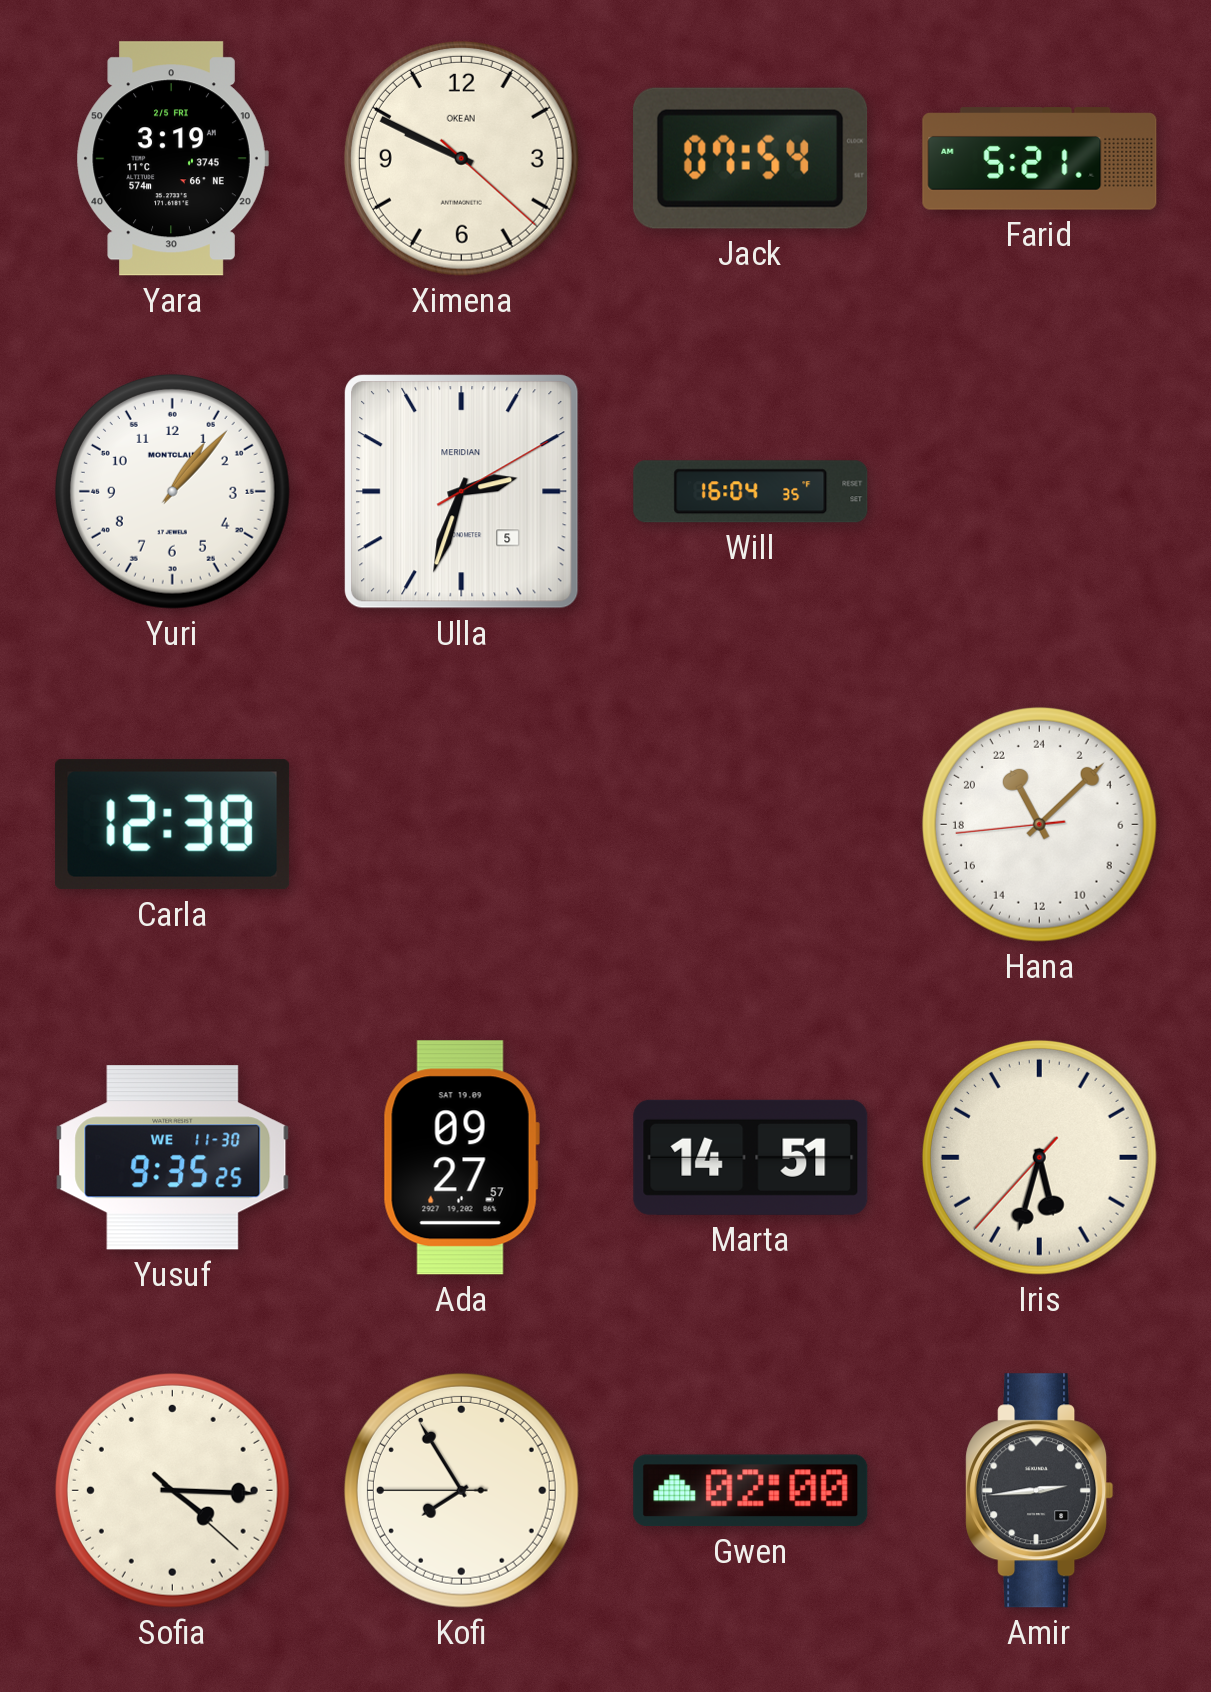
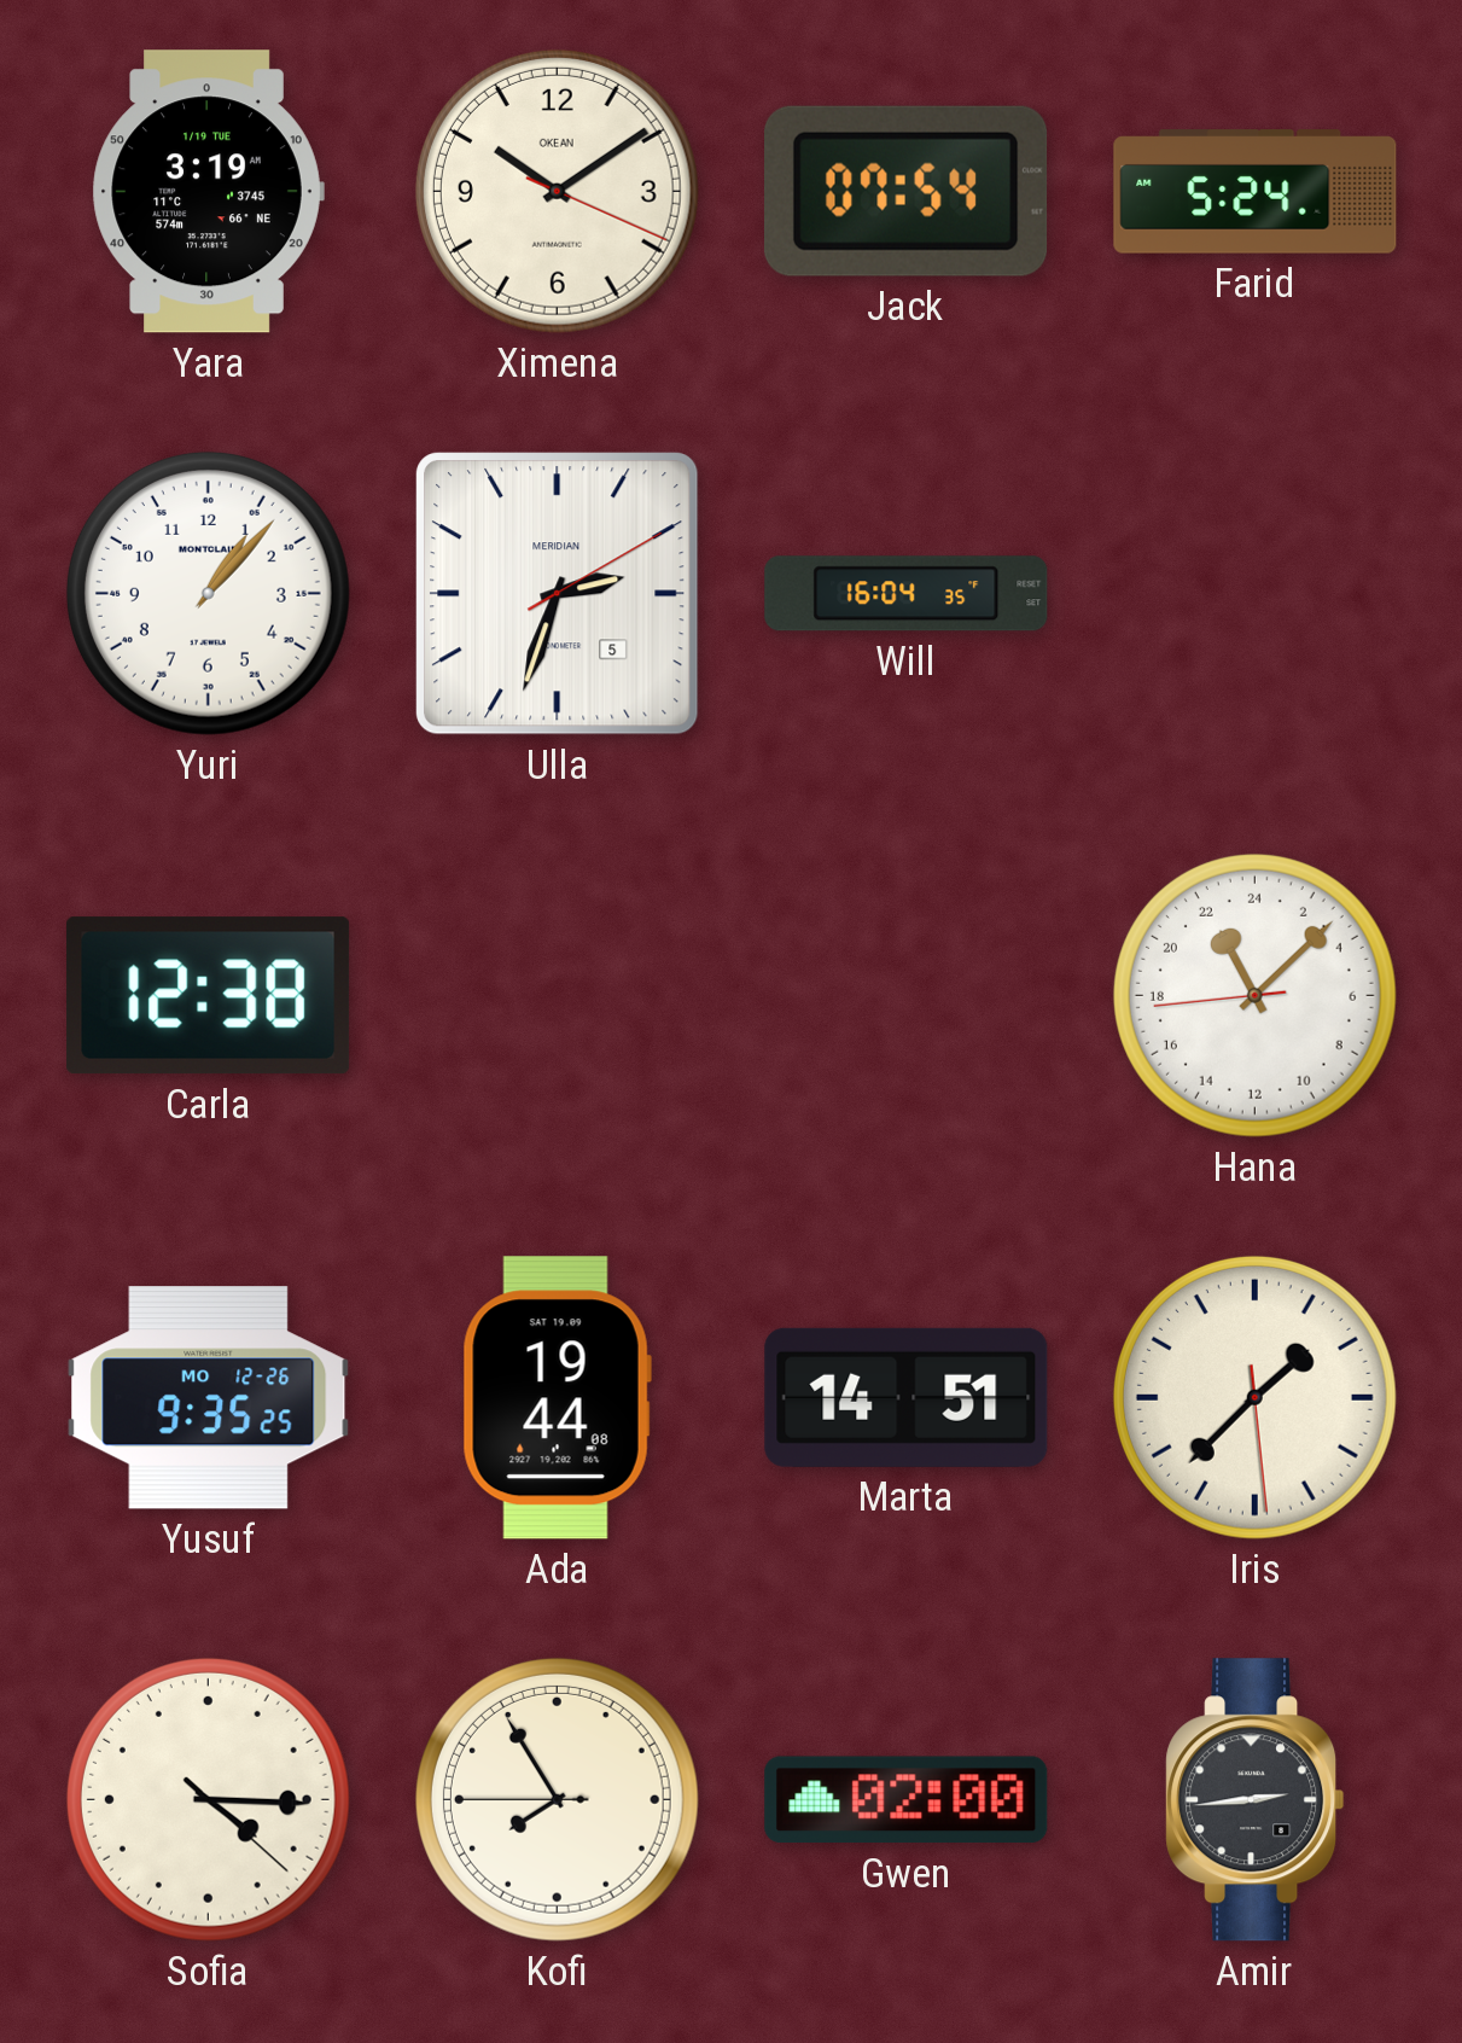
Yara date: 2/5 FRI -> 1/19 TUE
Ximena: 9:49 -> 10:09
Farid: 5:21 -> 5:24
Yusuf date: WE 11-30 -> MO 12-26
Ada: 09:27 -> 19:44
Iris: 5:32 -> 1:37
